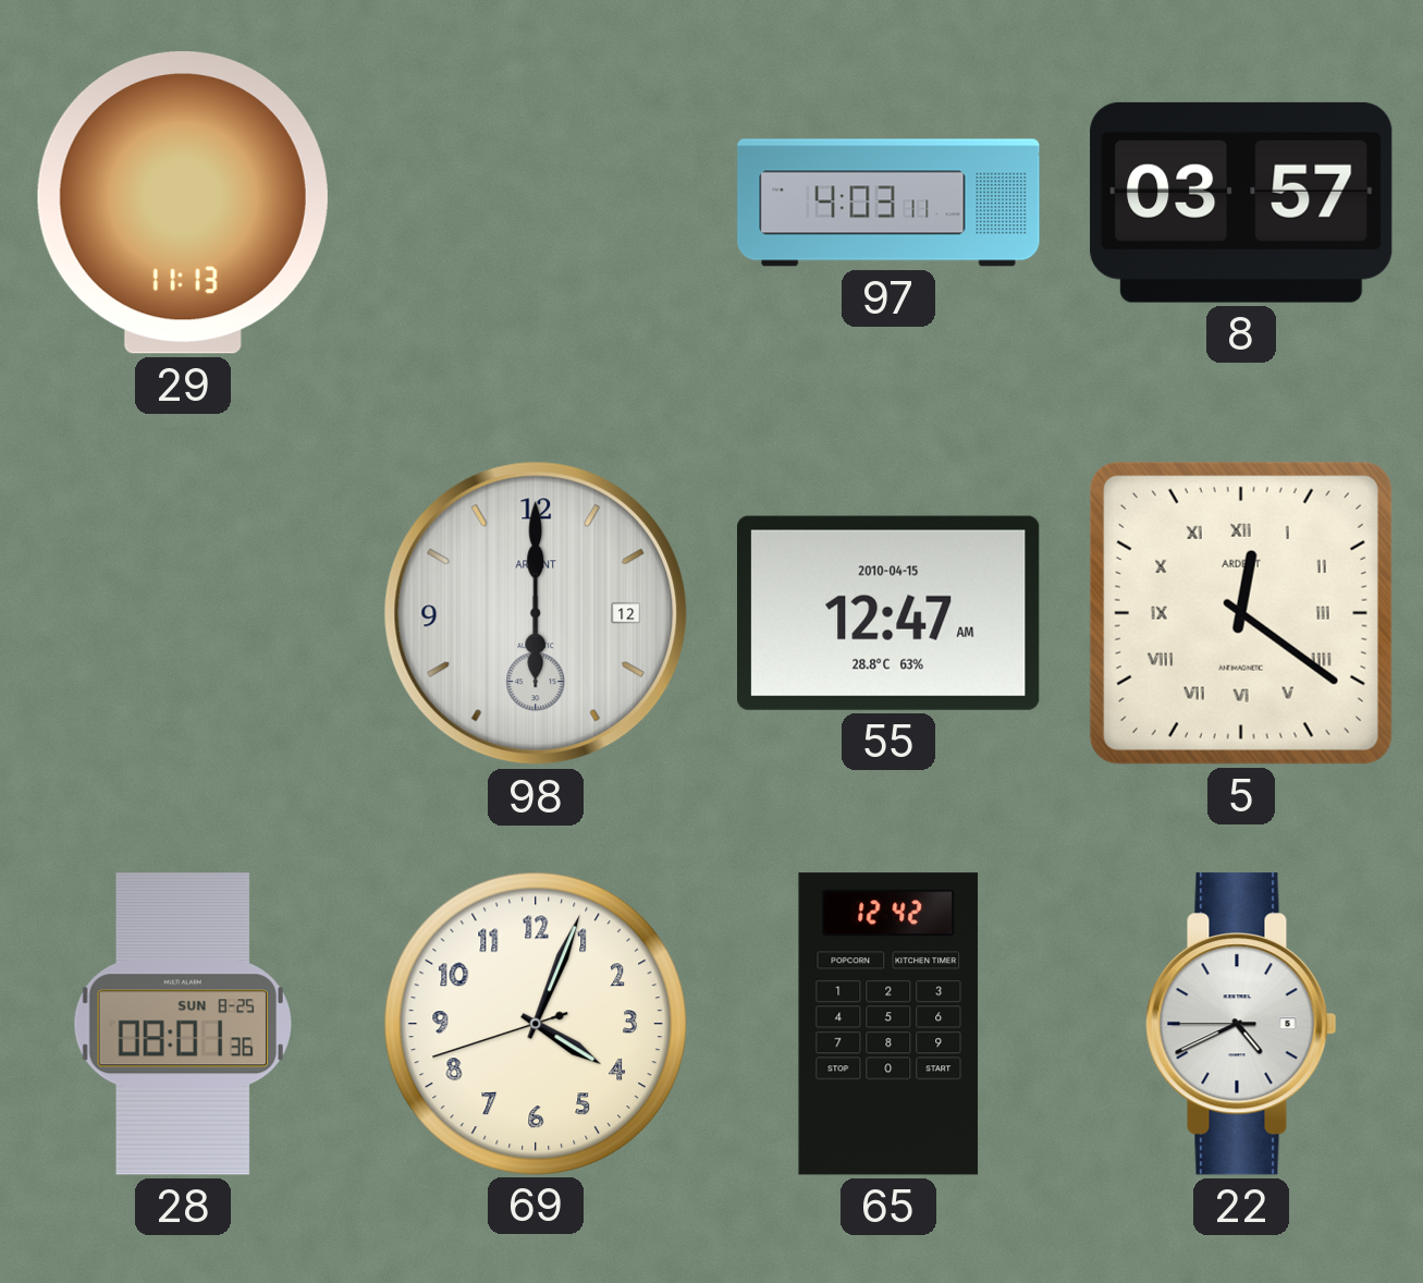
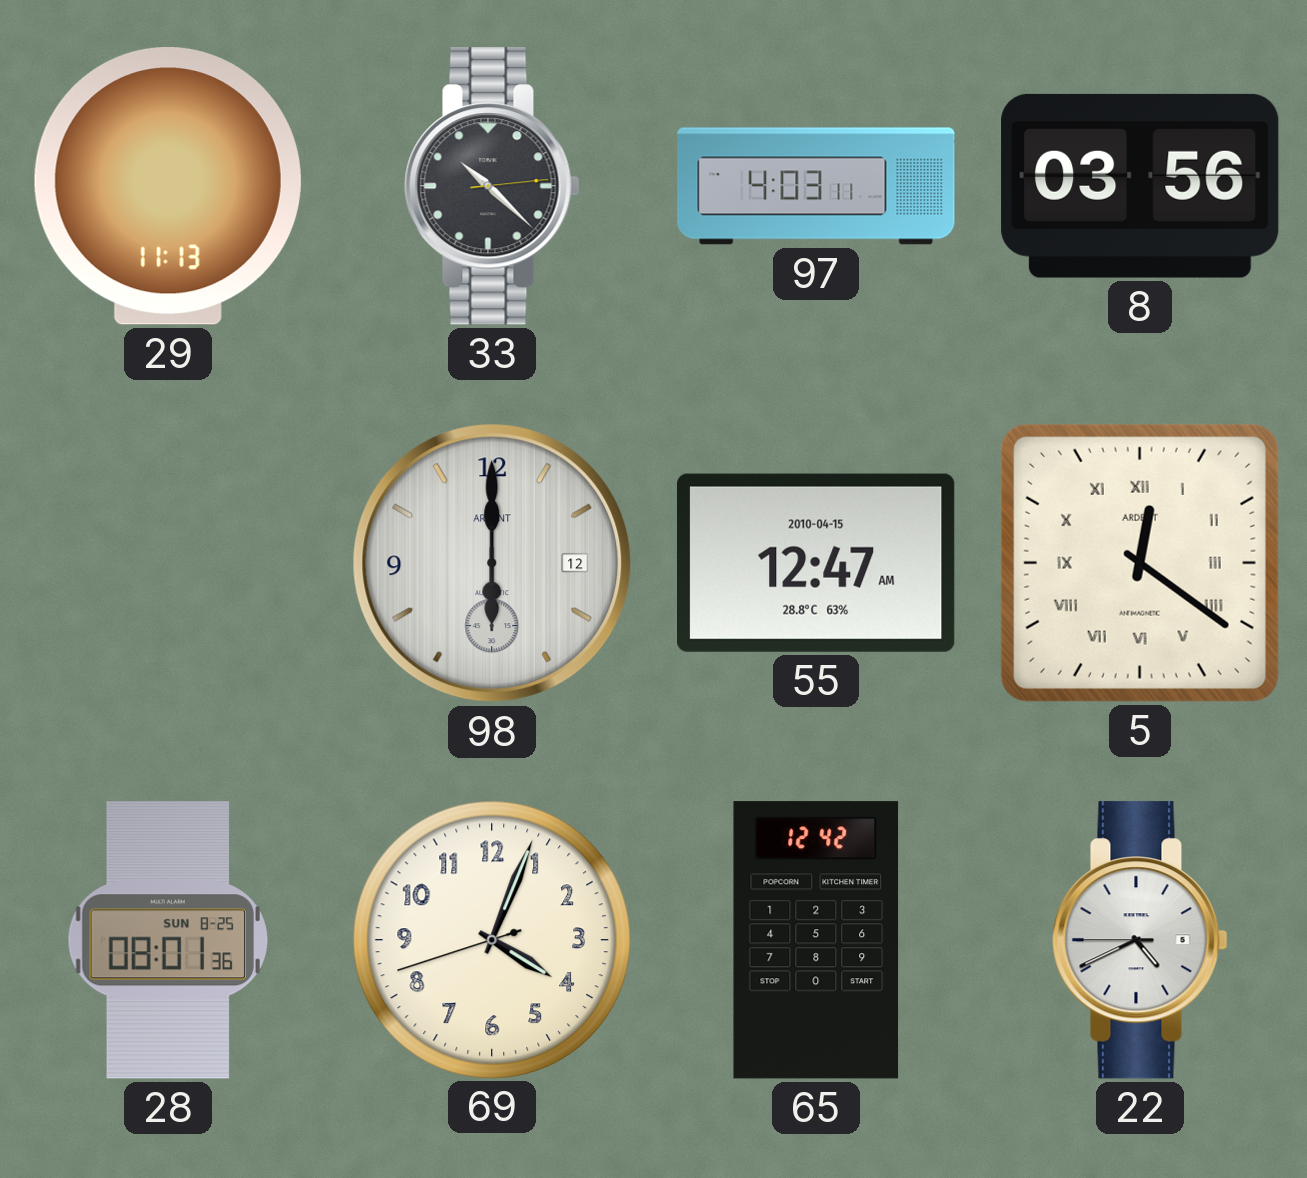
33: none -> 10:22
8: 03:57 -> 03:56
